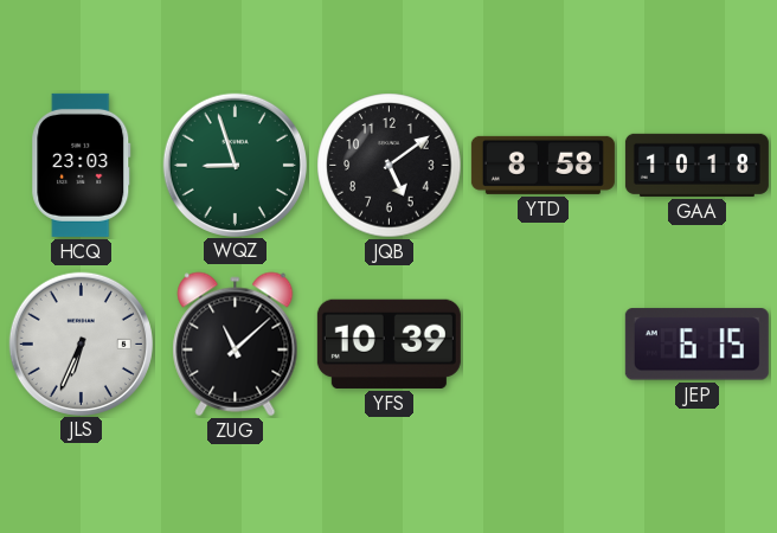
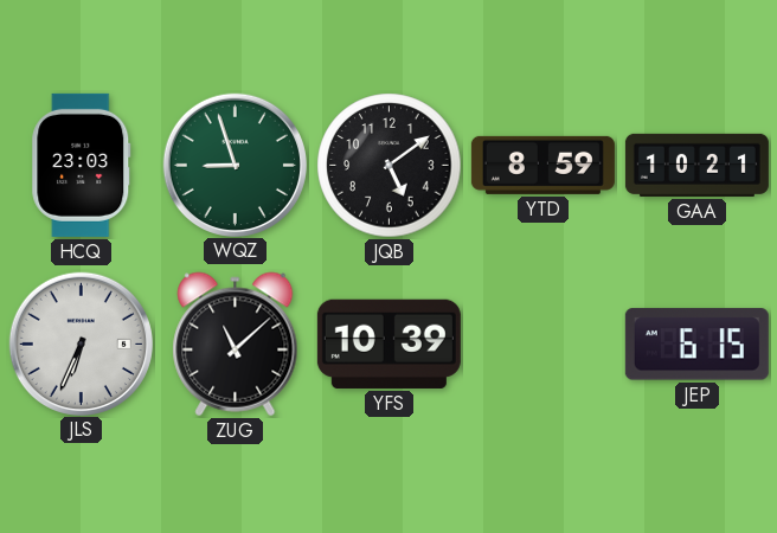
YTD: 8:58 -> 8:59
GAA: 10:18 -> 10:21
